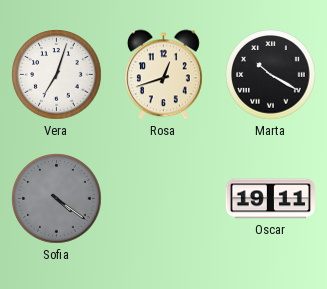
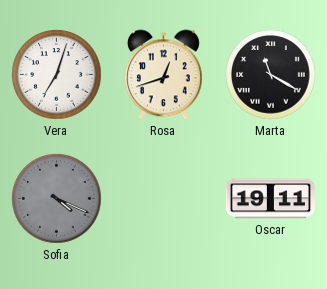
Marta: 10:20 -> 11:20
Sofia: 4:21 -> 4:19
